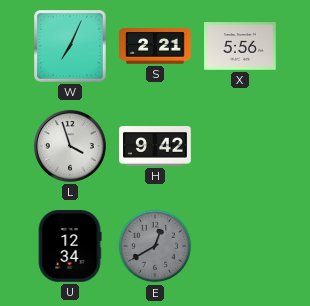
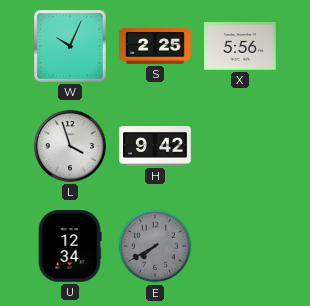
W: 7:04 -> 10:04
S: 2:21 -> 2:25
E: 12:40 -> 7:40
